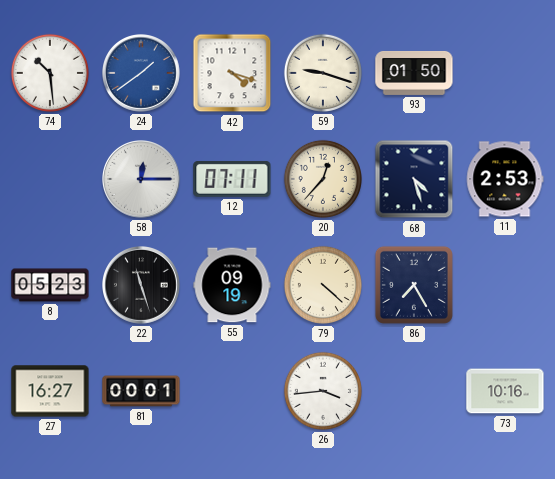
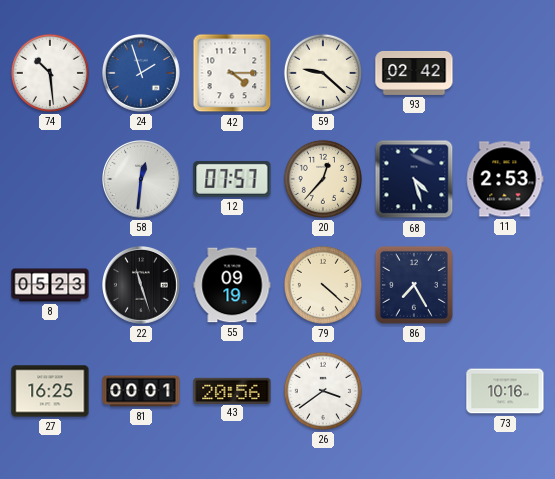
24: 1:39 -> 1:57
42: 4:18 -> 4:15
59: 9:18 -> 9:22
93: 01:50 -> 02:42
58: 12:15 -> 12:31
12: 07:11 -> 07:57
27: 16:27 -> 16:25
43: none -> 20:56
26: 3:44 -> 3:39
